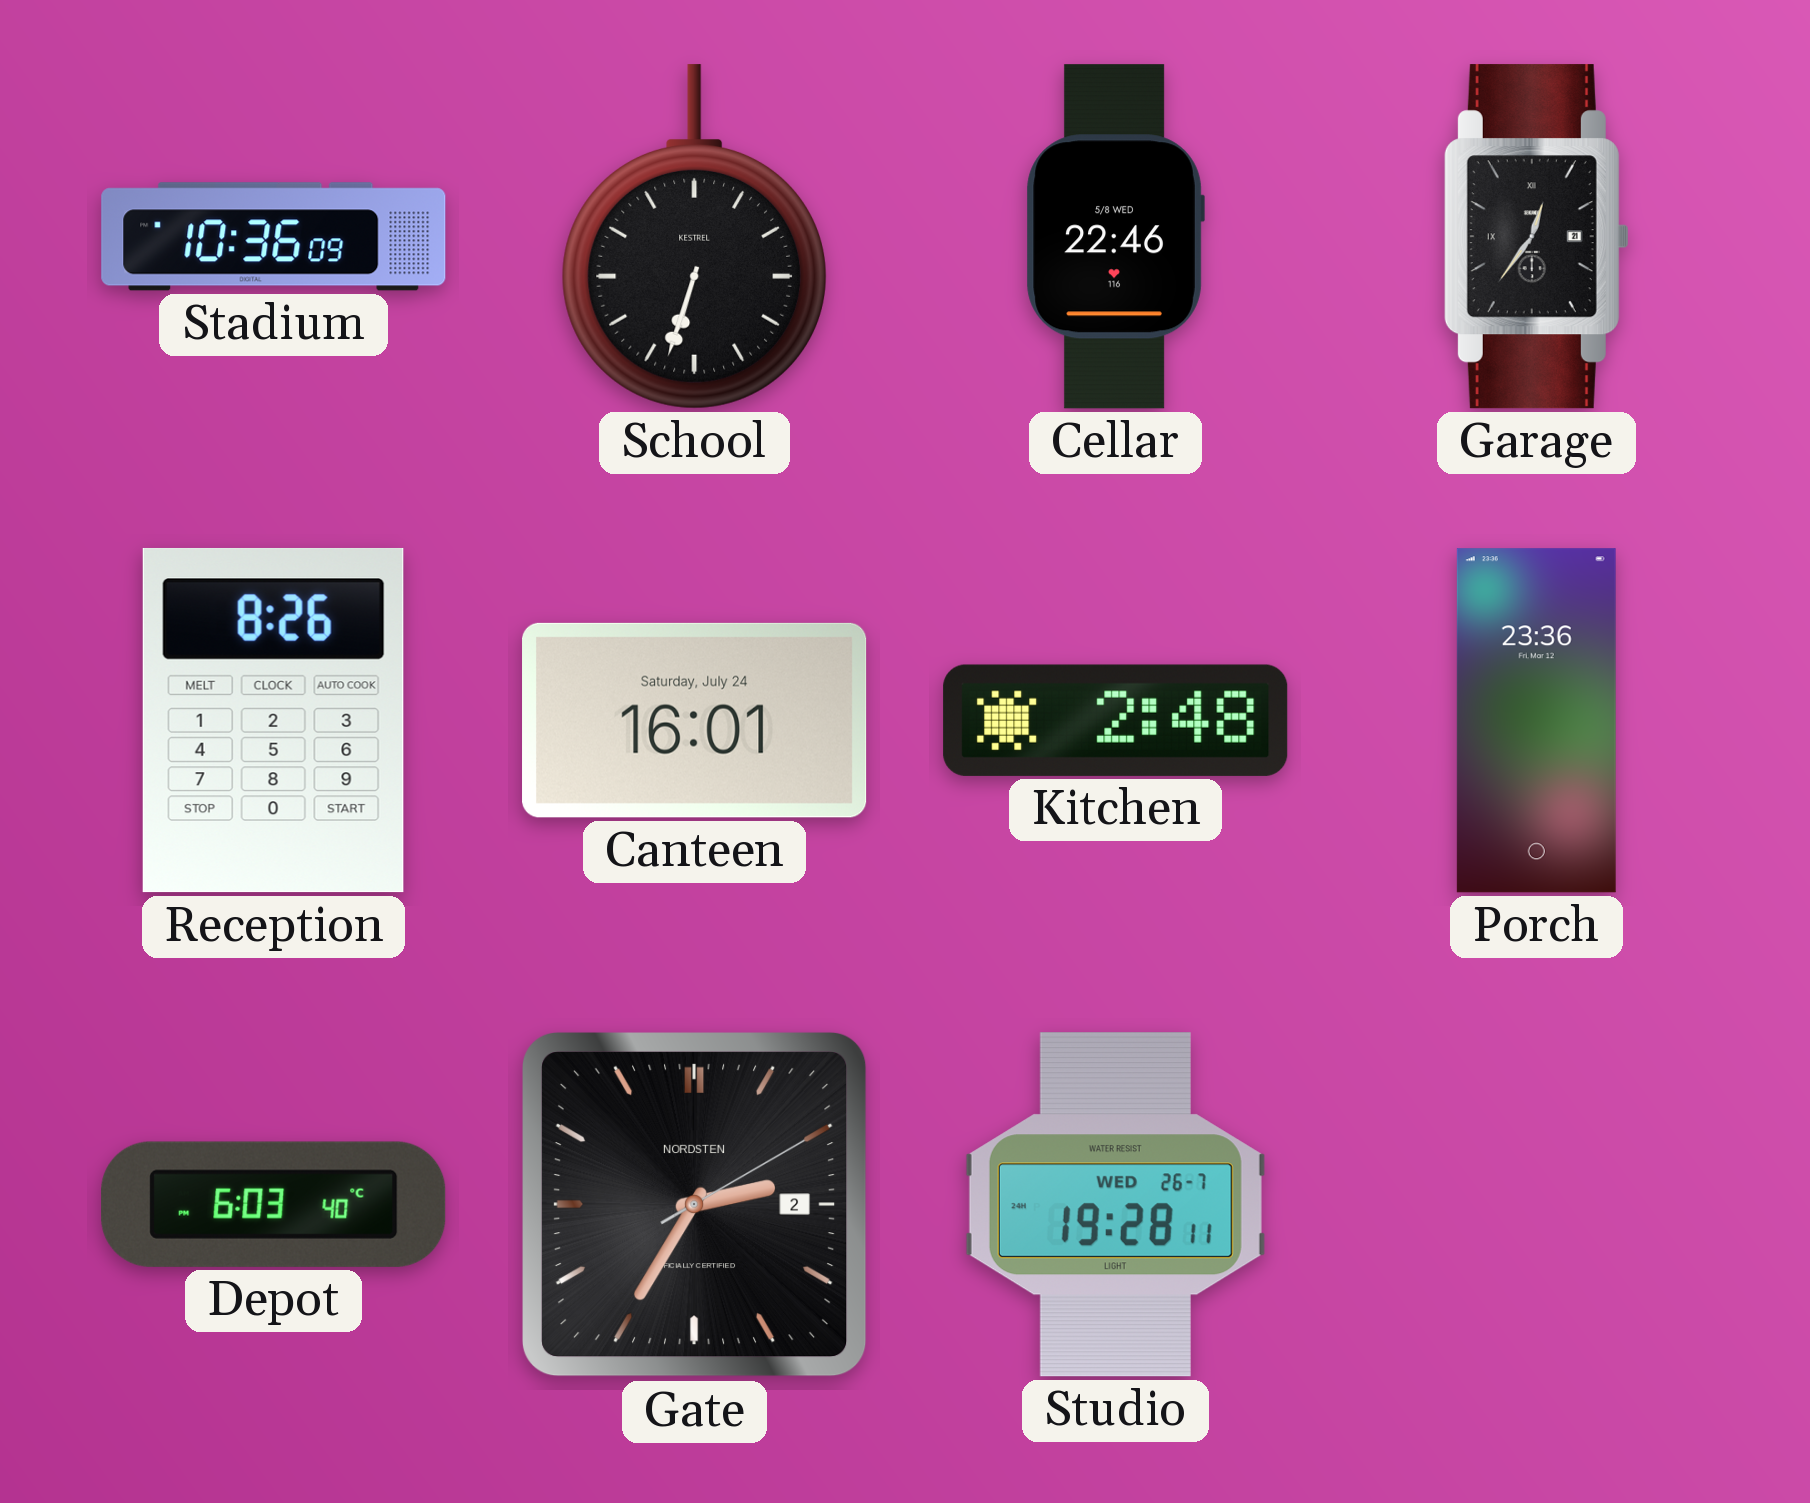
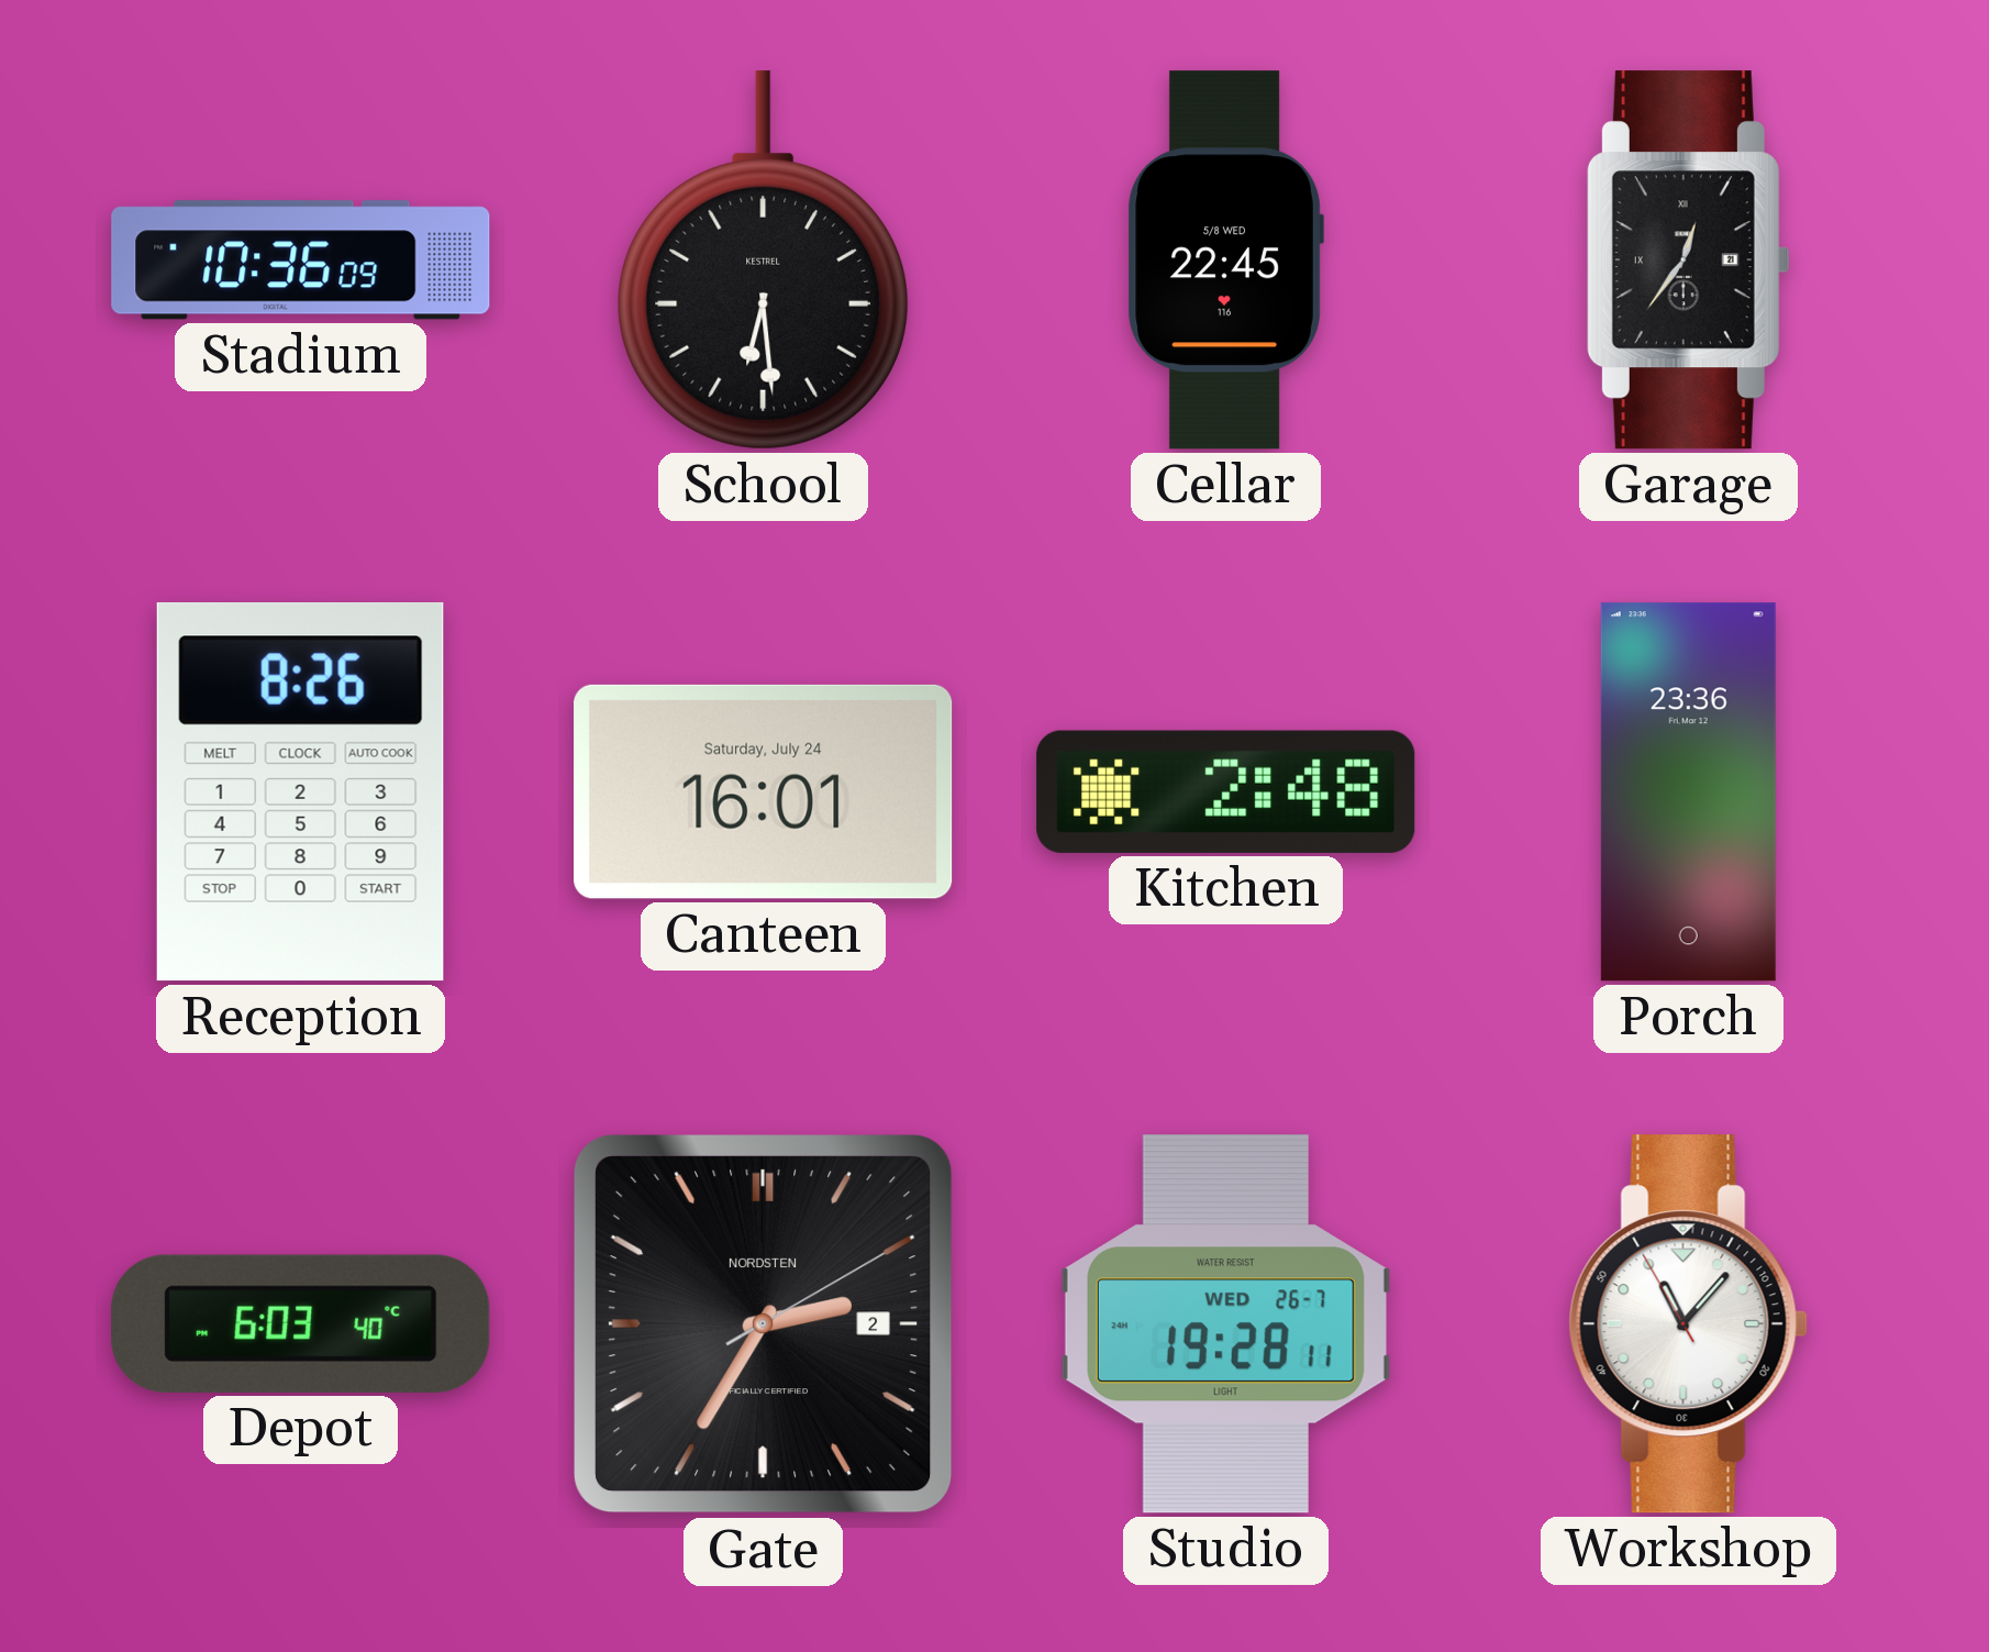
School: 6:33 -> 6:29
Cellar: 22:46 -> 22:45
Workshop: none -> 11:06
